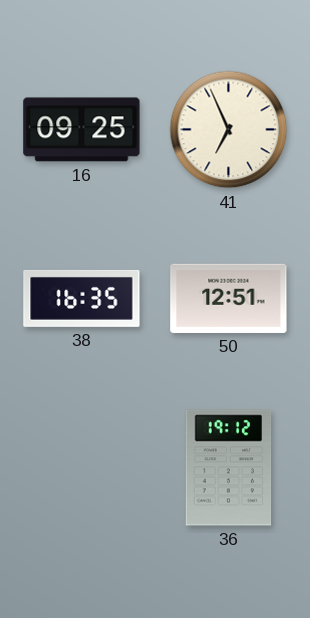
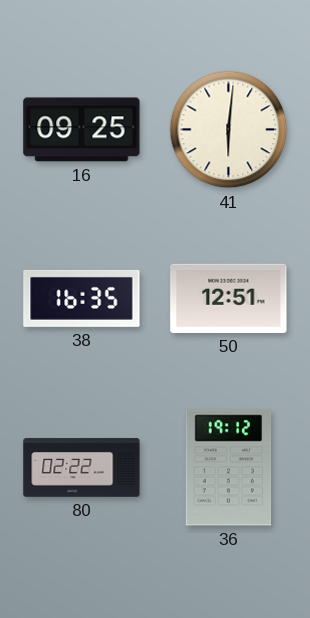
41: 6:56 -> 6:01
80: none -> 02:22
